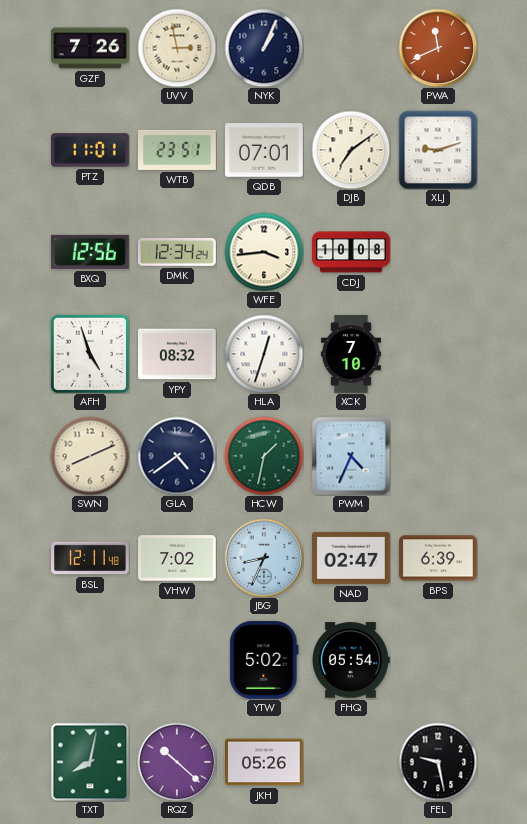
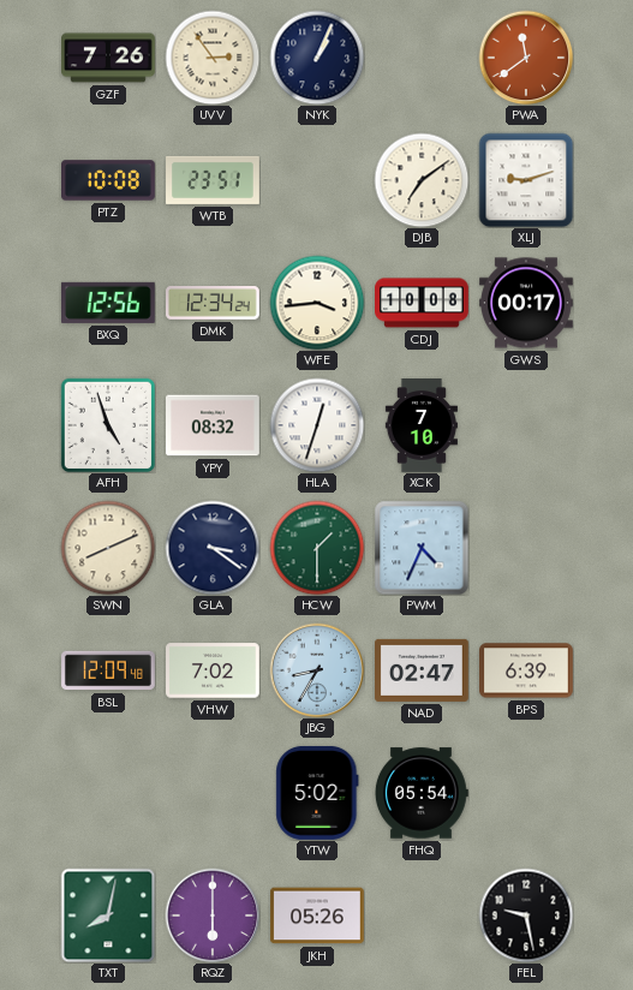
UVV: 2:58 -> 2:54
PWA: 11:41 -> 11:39
PTZ: 11:01 -> 10:08
QDB: 07:01 -> none
GWS: none -> 00:17
GLA: 4:39 -> 3:21
HCW: 1:32 -> 1:30
BSL: 12:11 -> 12:09
JBG: 8:34 -> 8:35
RQZ: 10:22 -> 6:00
